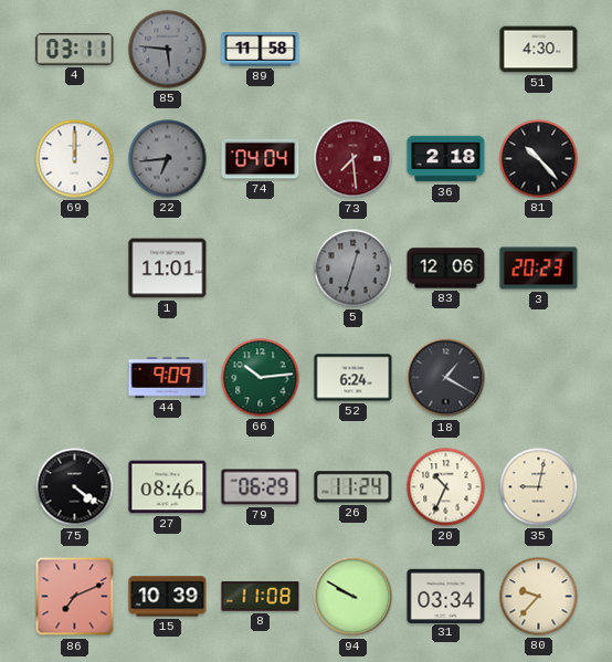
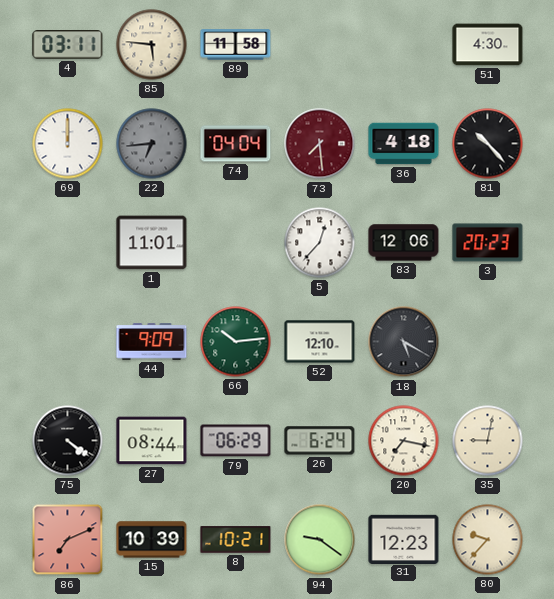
85 dial: grey -> cream
36: 2:18 -> 4:18
5: 12:33 -> 12:37
5 dial: grey -> white
52: 6:24 -> 12:10
18: 1:20 -> 5:20
27: 08:46 -> 08:44
26: 11:24 -> 6:24
20: 10:34 -> 7:17
8: 11:08 -> 10:21
94: 9:50 -> 9:21
31: 03:34 -> 12:23
